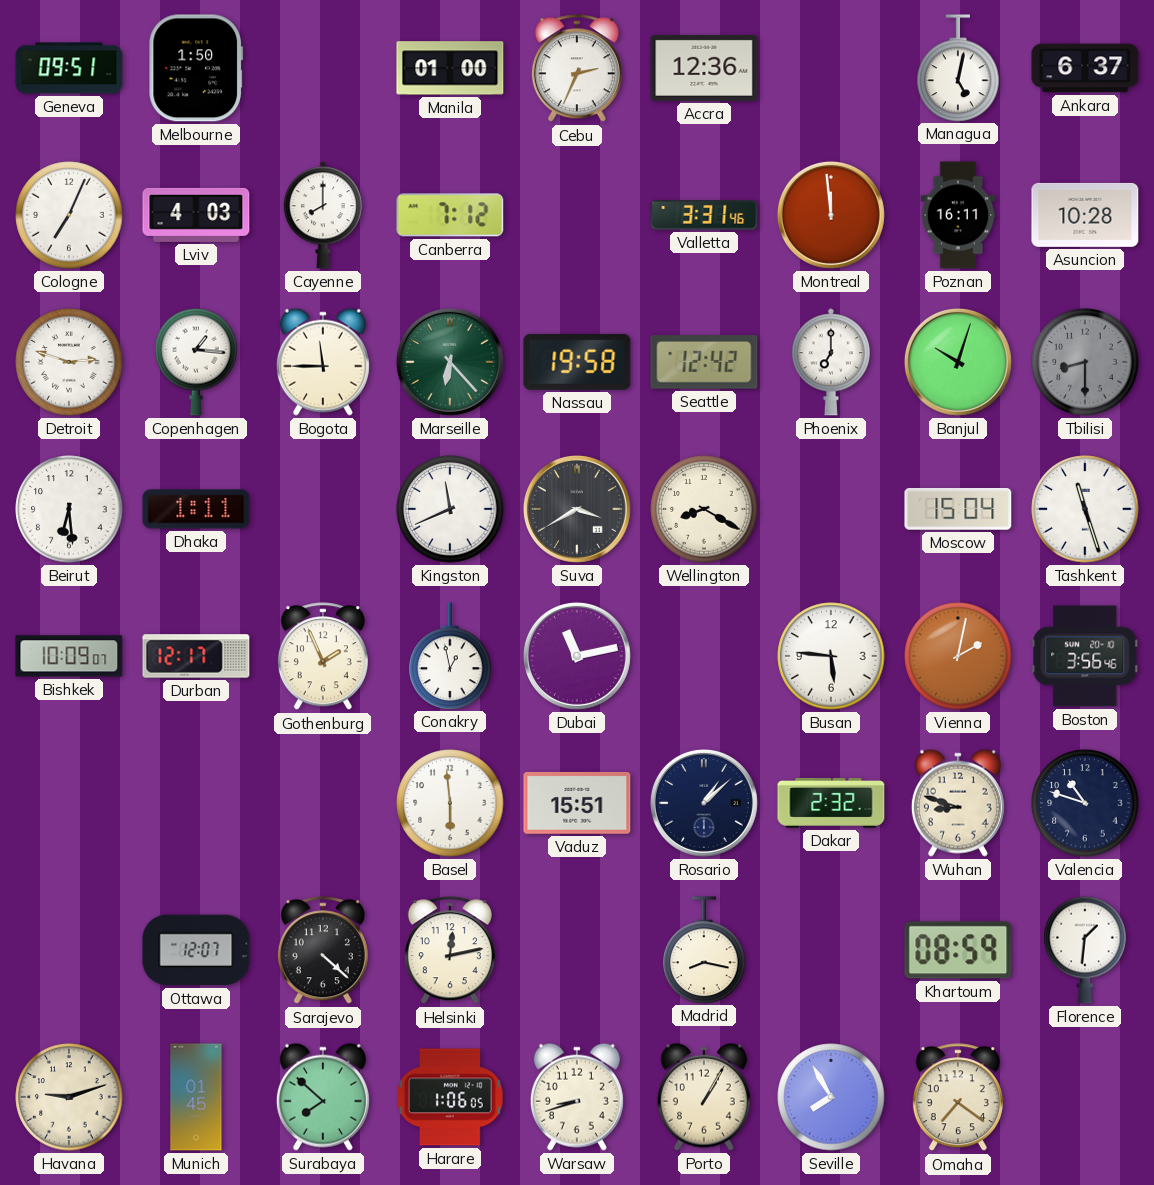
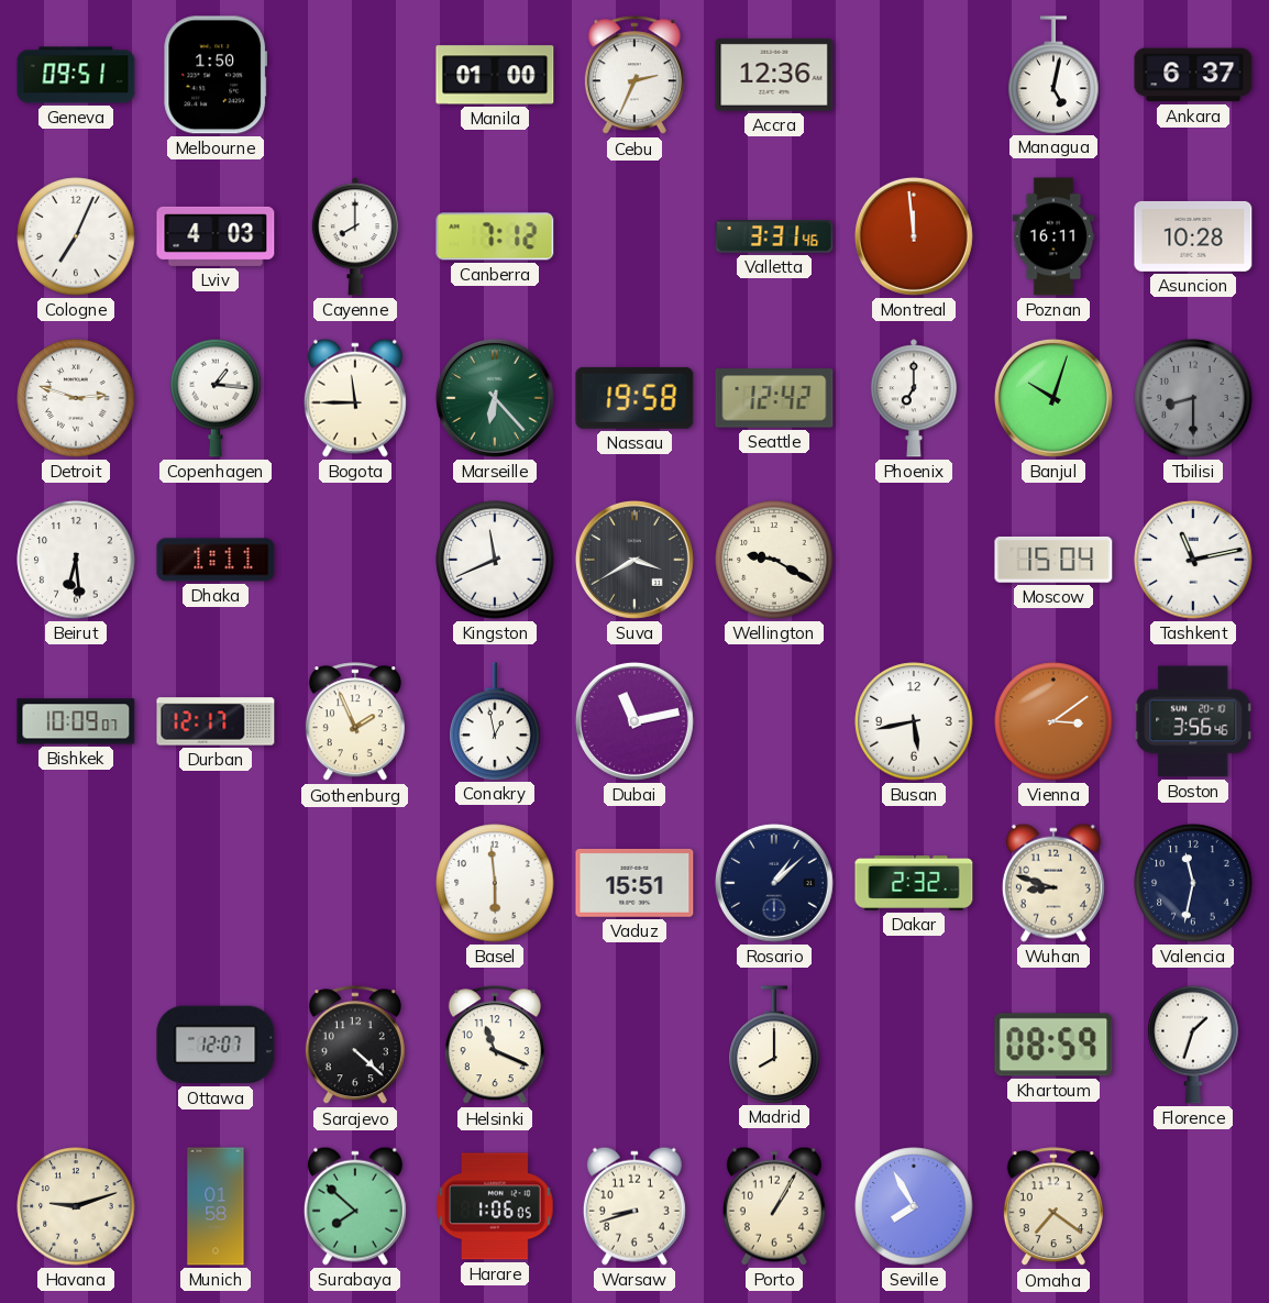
Wellington: 8:20 -> 9:20
Tashkent: 11:27 -> 11:13
Busan: 5:46 -> 5:43
Vienna: 2:02 -> 3:09
Valencia: 10:48 -> 11:32
Helsinki: 12:13 -> 11:19
Madrid: 8:17 -> 8:00
Florence: 1:31 -> 1:33
Munich: 01:45 -> 01:58
